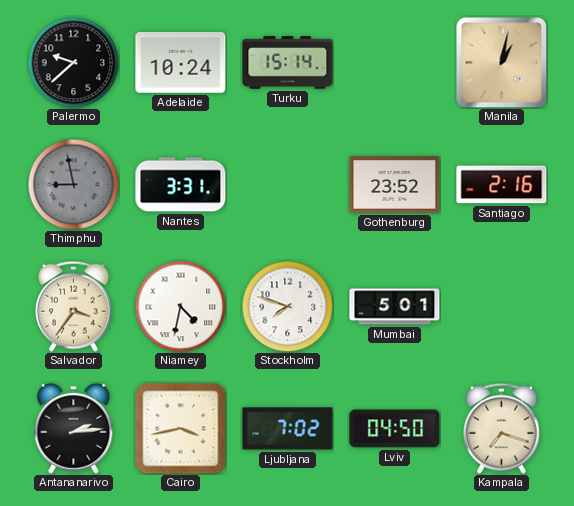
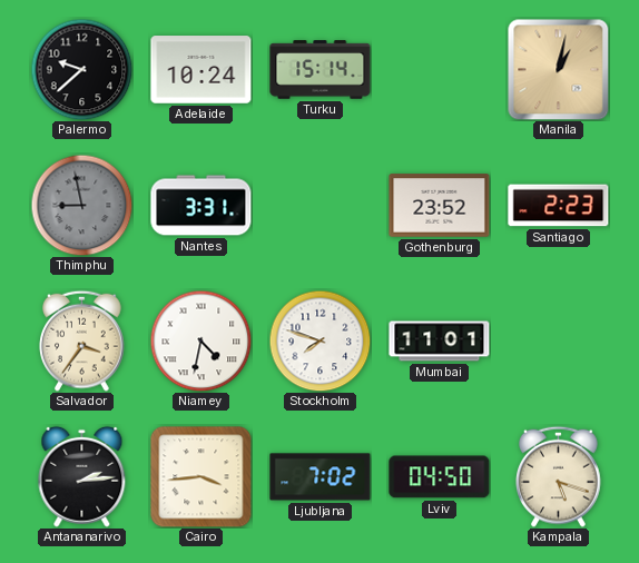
Santiago: 2:16 -> 2:23
Mumbai: 5:01 -> 11:01
Cairo: 3:43 -> 3:44
Kampala: 7:18 -> 5:18
